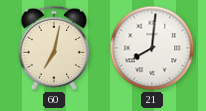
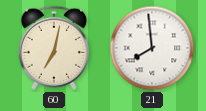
21: 8:01 -> 7:59
